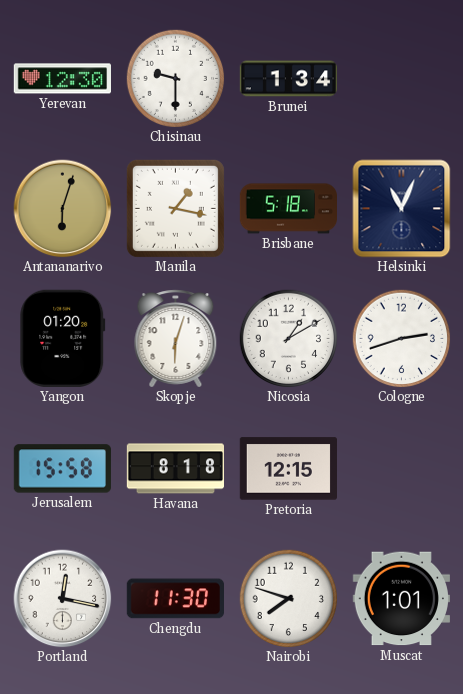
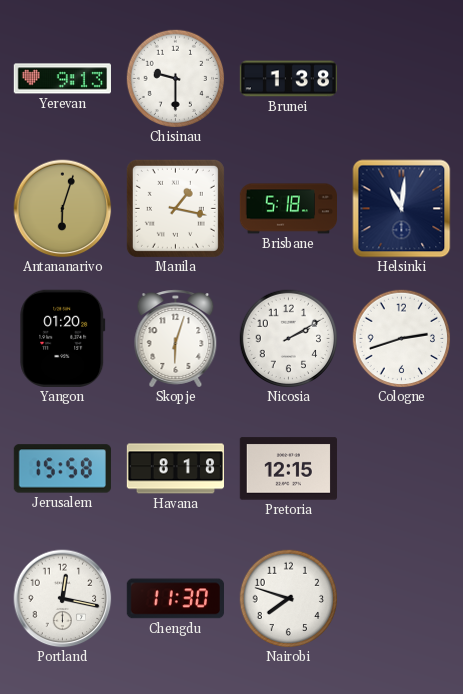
Yerevan: 12:30 -> 9:13
Brunei: 1:34 -> 1:38
Helsinki: 11:04 -> 11:01
Nicosia: 1:10 -> 2:10
Muscat: 1:01 -> none
